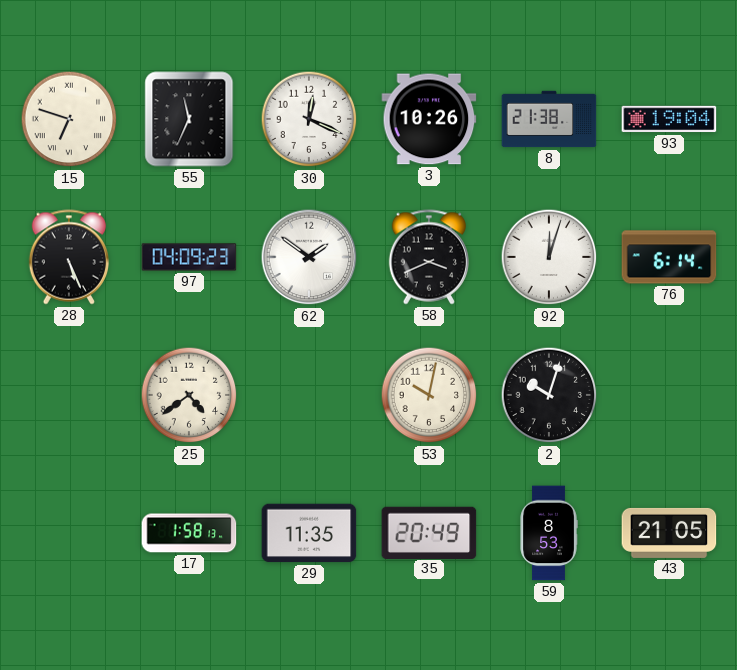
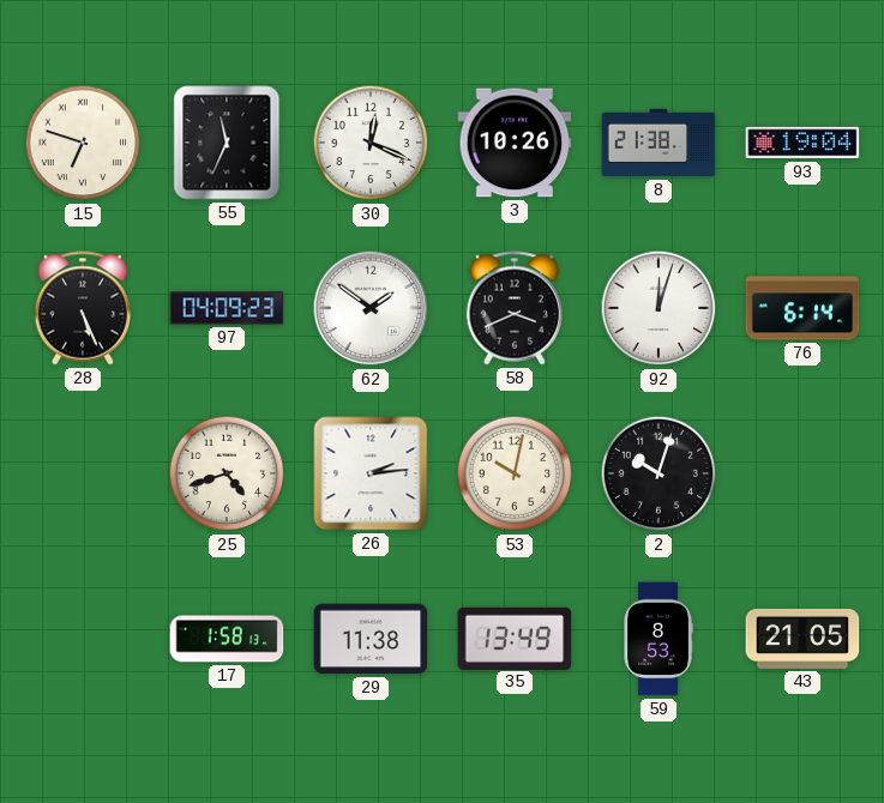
25: 4:39 -> 4:42
26: none -> 2:14
29: 11:35 -> 11:38
35: 20:49 -> 13:49
